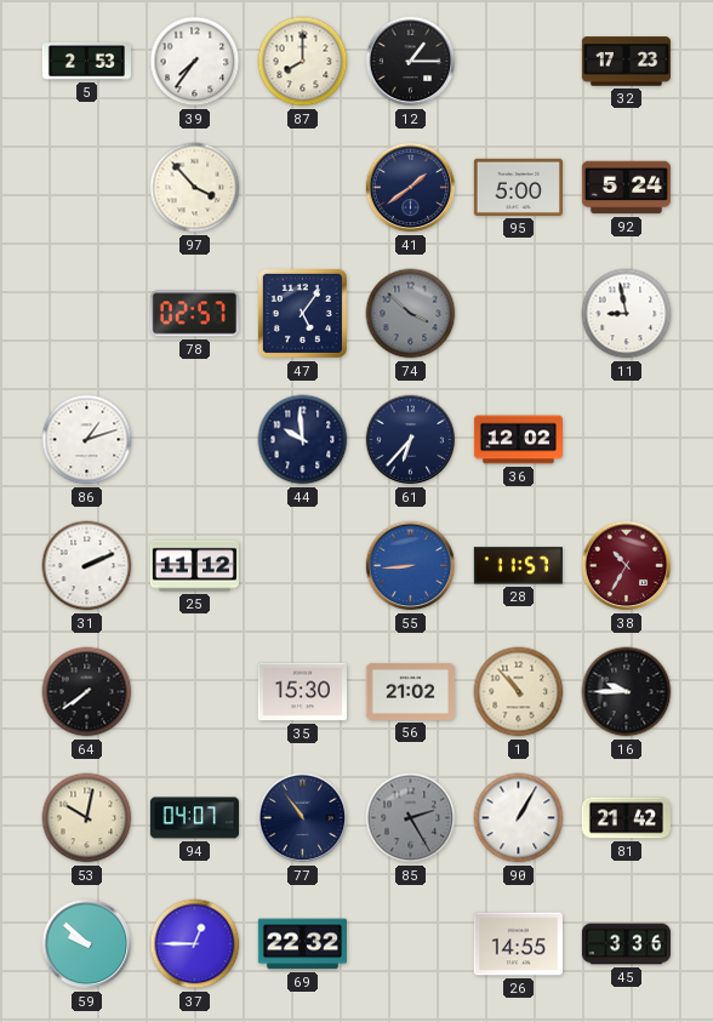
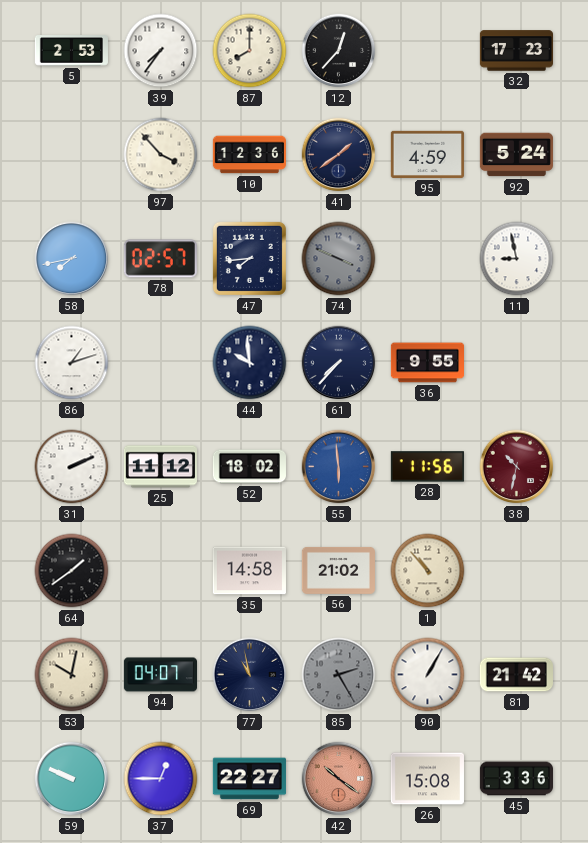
12: 1:15 -> 12:37
10: none -> 12:36
95: 5:00 -> 4:59
58: none -> 7:43
47: 5:06 -> 7:44
74: 3:52 -> 3:49
61: 6:37 -> 7:37
36: 12:02 -> 9:55
52: none -> 18:02
55: 8:44 -> 5:59
28: 11:57 -> 11:56
38: 10:35 -> 10:32
64: 7:39 -> 1:39
35: 15:30 -> 14:58
16: 9:45 -> none
77: 10:54 -> 10:58
59: 9:52 -> 9:49
69: 22:32 -> 22:27
42: none -> 10:21
26: 14:55 -> 15:08
